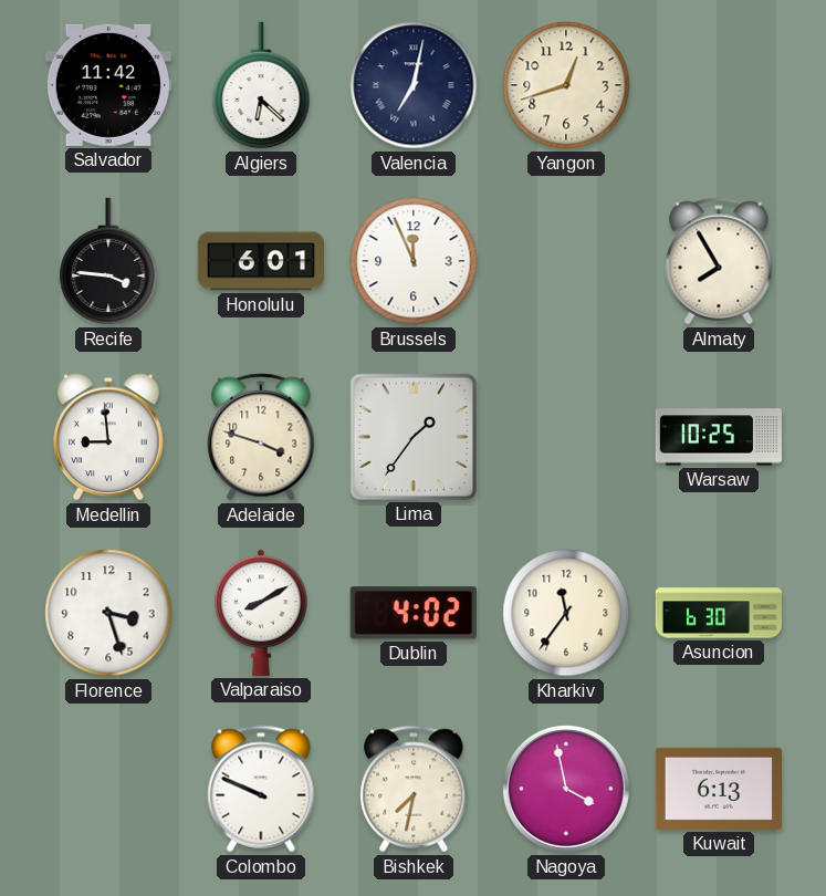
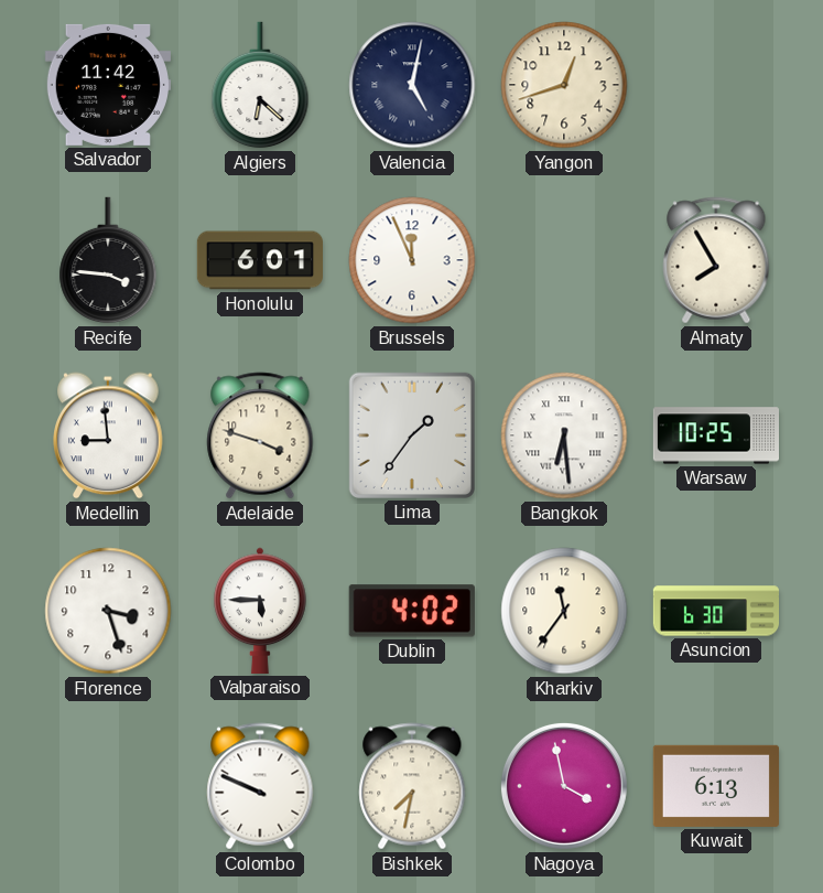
Valencia: 7:02 -> 5:02
Bangkok: none -> 6:29
Valparaiso: 8:10 -> 5:45
